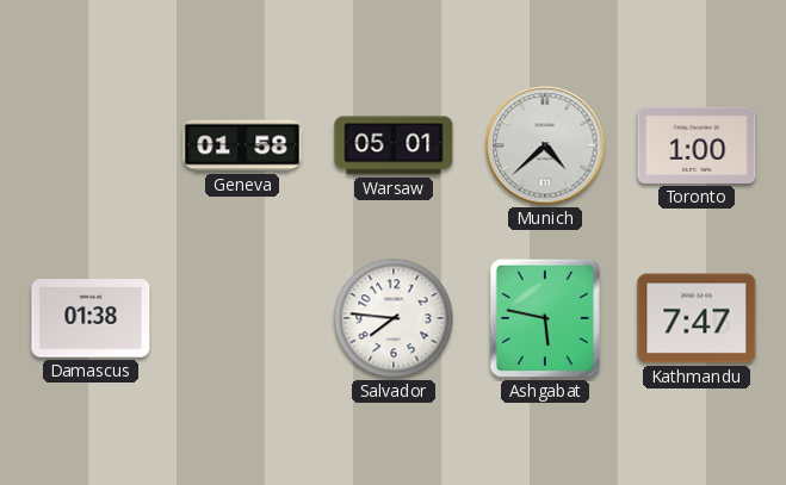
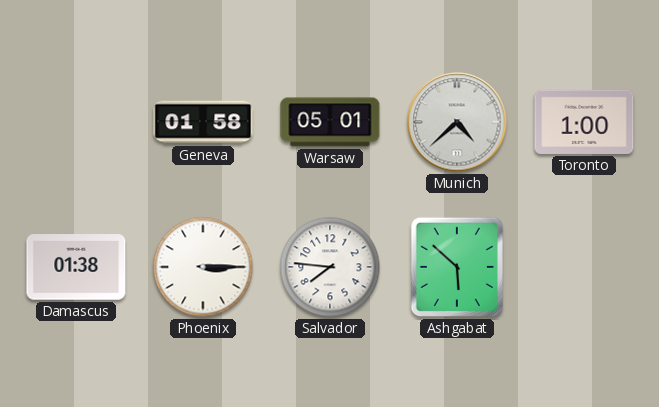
Phoenix: none -> 3:15
Ashgabat: 5:47 -> 5:52
Kathmandu: 7:47 -> none
